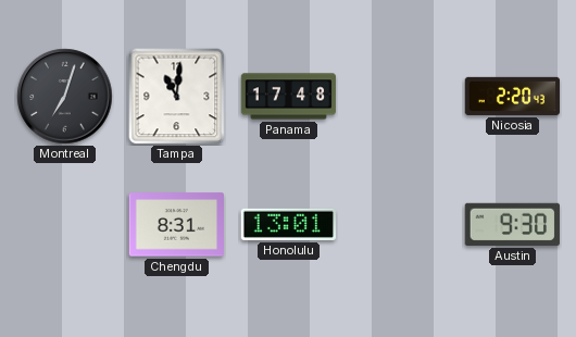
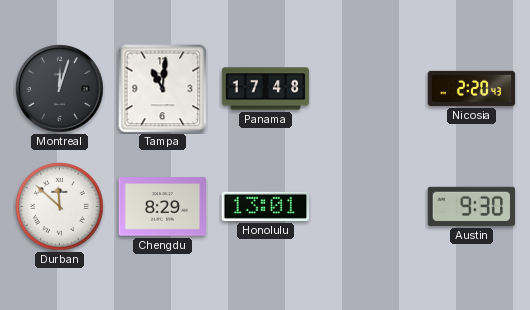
Montreal: 7:03 -> 12:03
Durban: none -> 11:52
Chengdu: 8:31 -> 8:29
